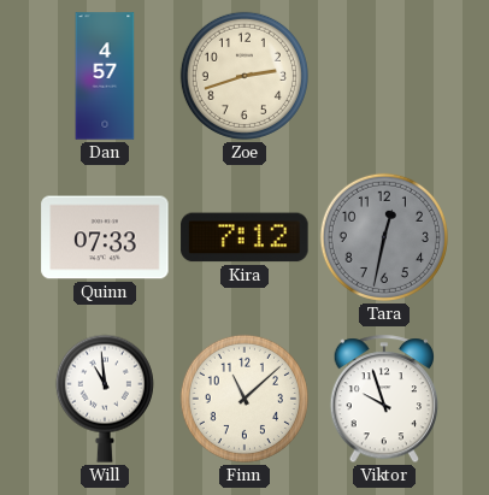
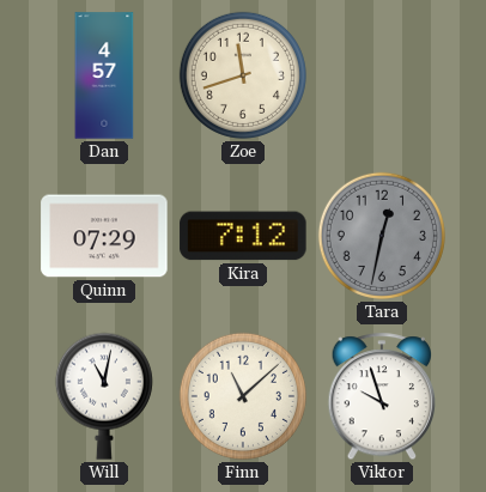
Zoe: 2:42 -> 11:42
Quinn: 07:33 -> 07:29
Will: 10:59 -> 11:02
